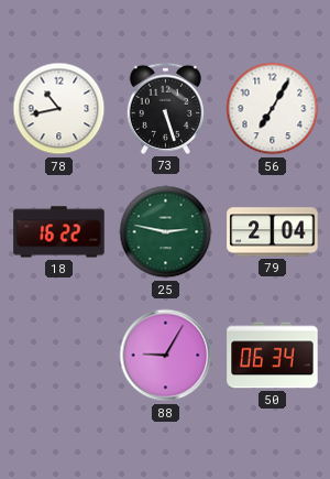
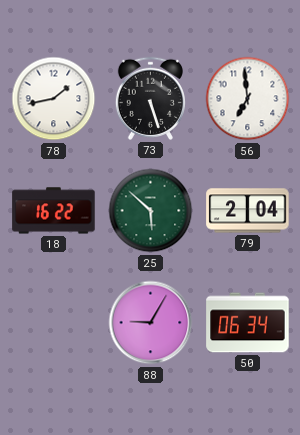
78: 10:43 -> 1:43
56: 7:05 -> 6:59
25: 2:47 -> 5:52
